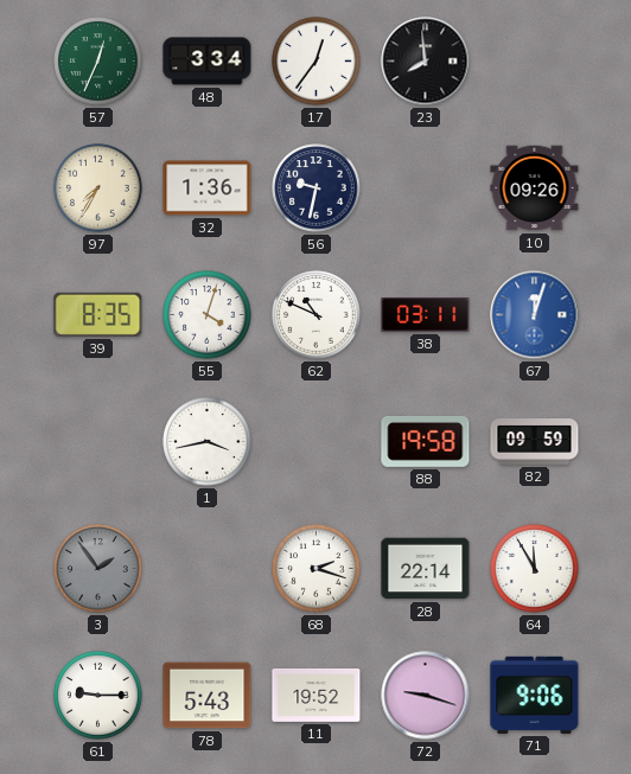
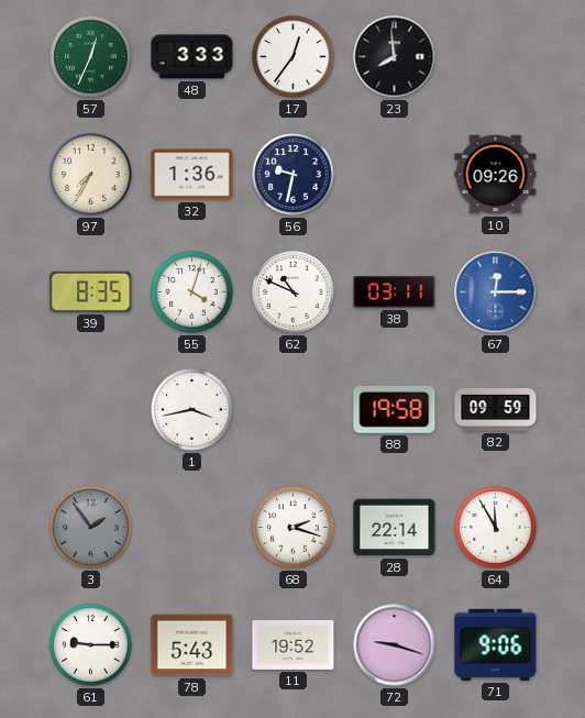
48: 3:34 -> 3:33
67: 12:03 -> 12:15
